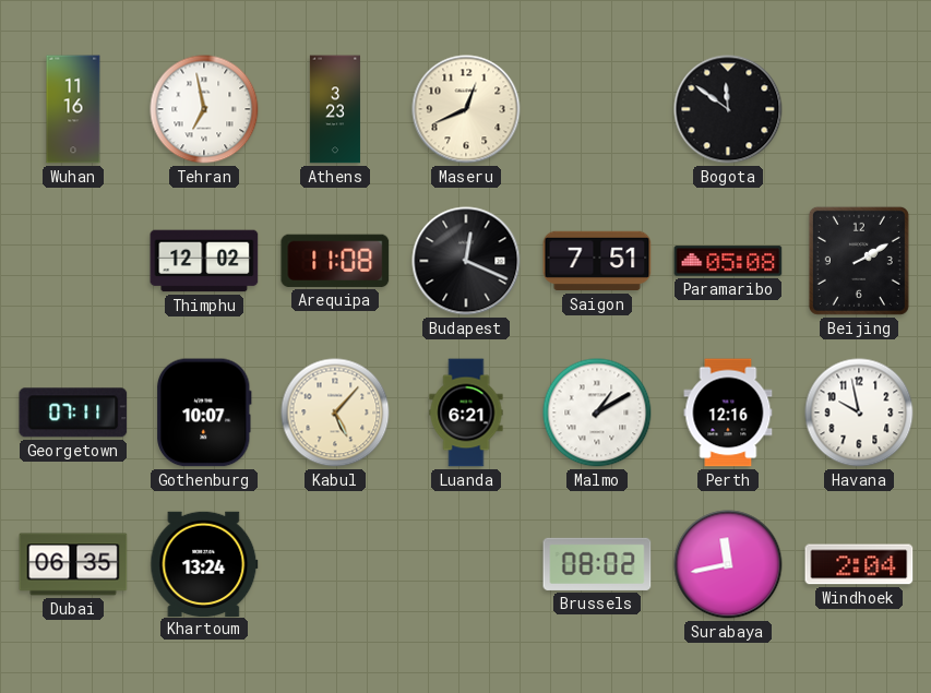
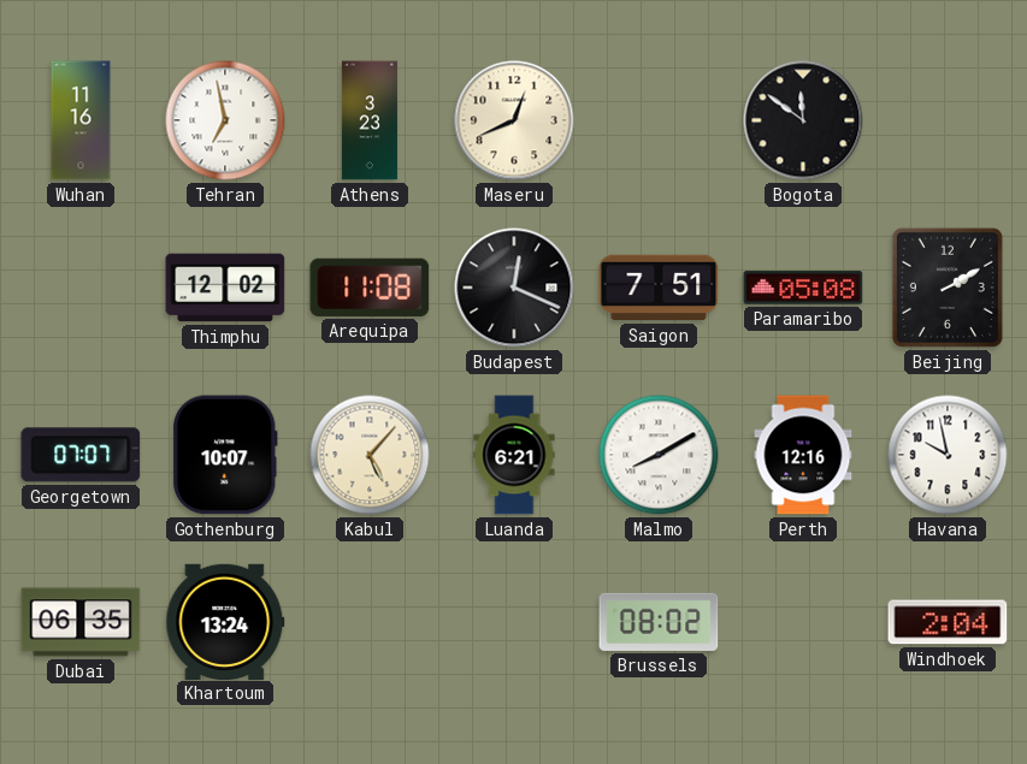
Georgetown: 07:11 -> 07:07
Malmo: 1:10 -> 8:10
Surabaya: 11:43 -> none
